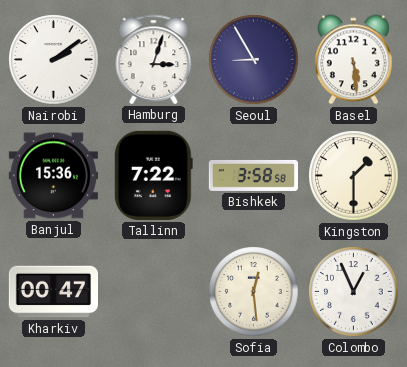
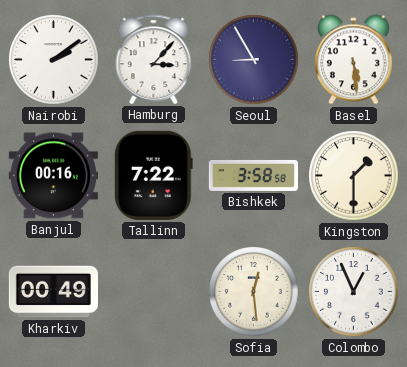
Hamburg: 3:03 -> 3:07
Banjul: 15:36 -> 00:16
Kharkiv: 00:47 -> 00:49
